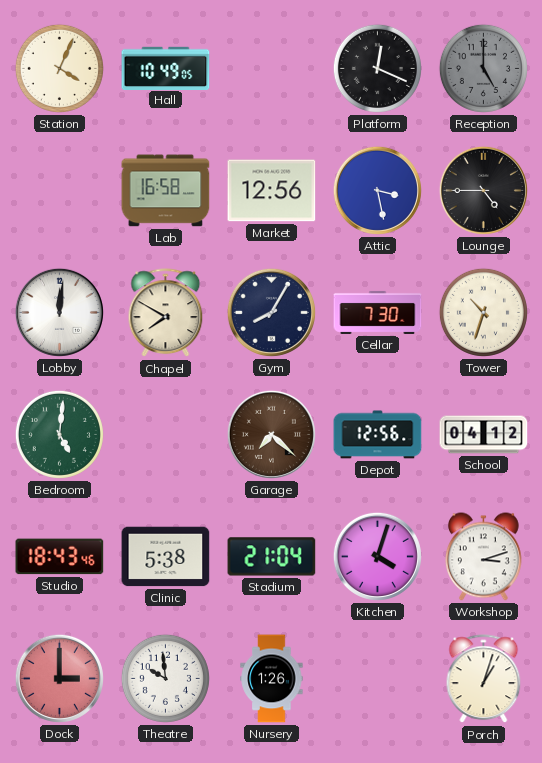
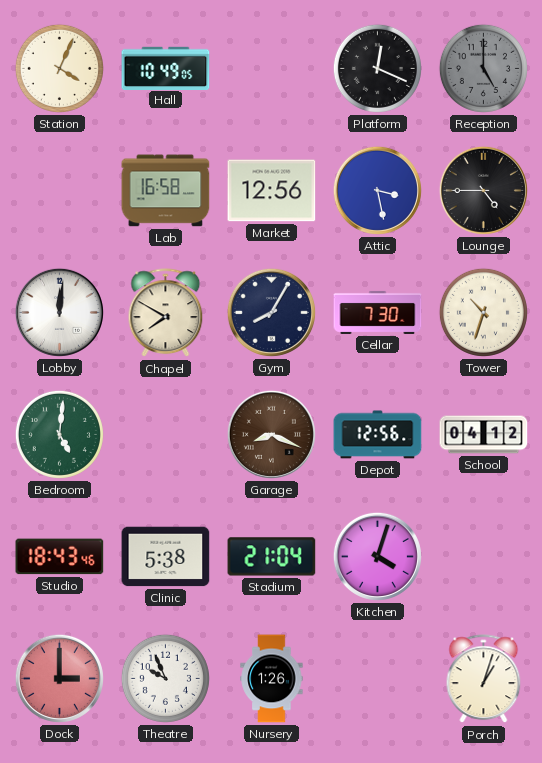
Garage: 7:22 -> 8:19
Workshop: 3:12 -> none
Theatre: 9:59 -> 9:56
